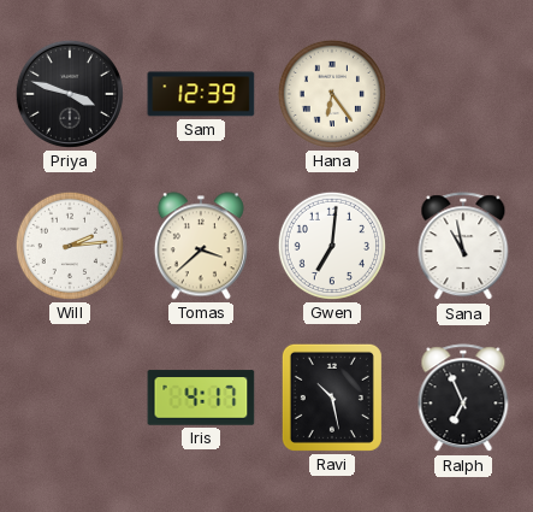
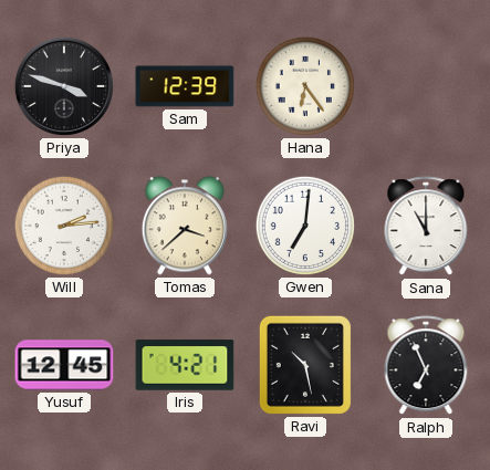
Sana: 10:58 -> 11:00
Yusuf: none -> 12:45
Iris: 4:17 -> 4:21
